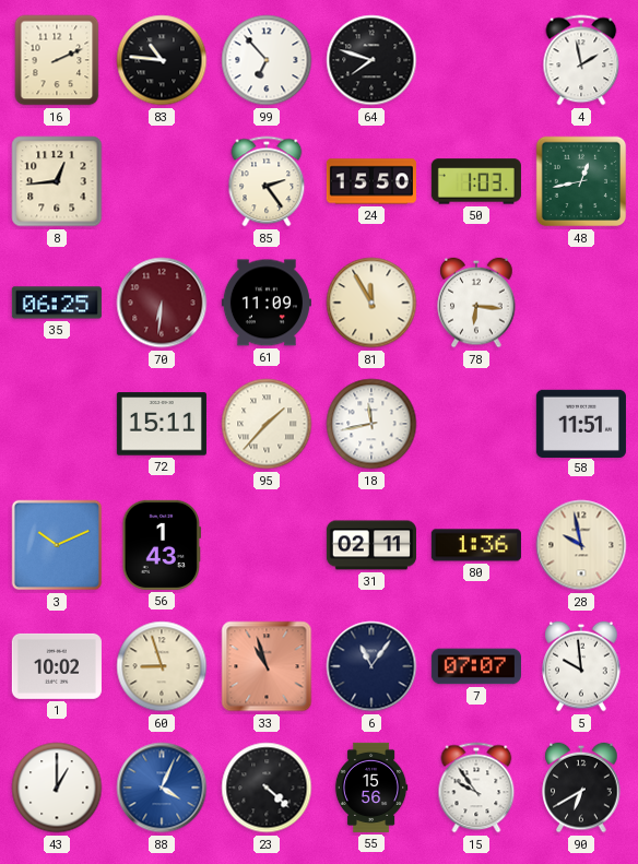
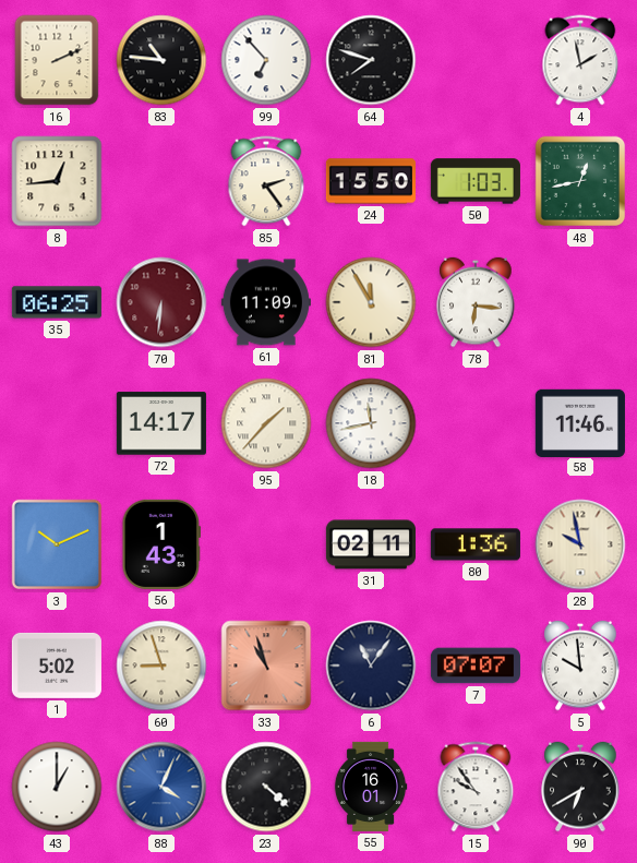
72: 15:11 -> 14:17
58: 11:51 -> 11:46
1: 10:02 -> 5:02
55: 15:56 -> 16:01
